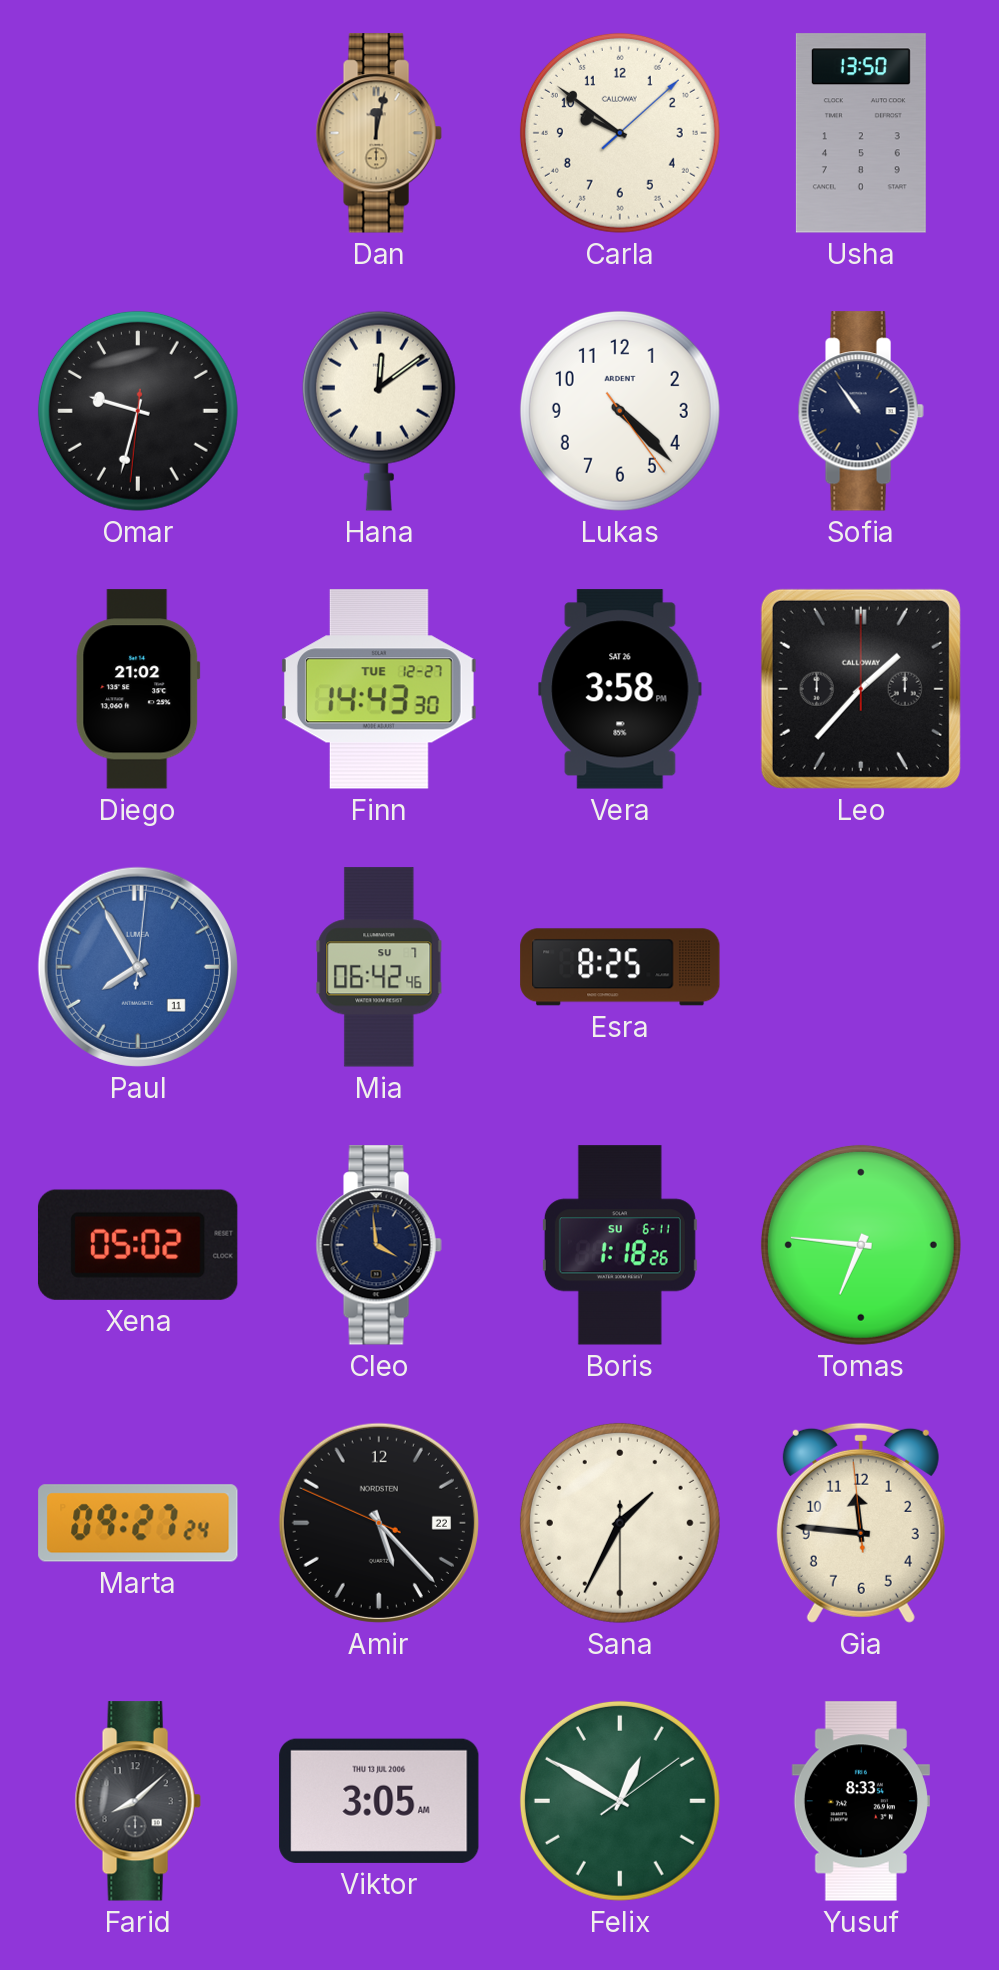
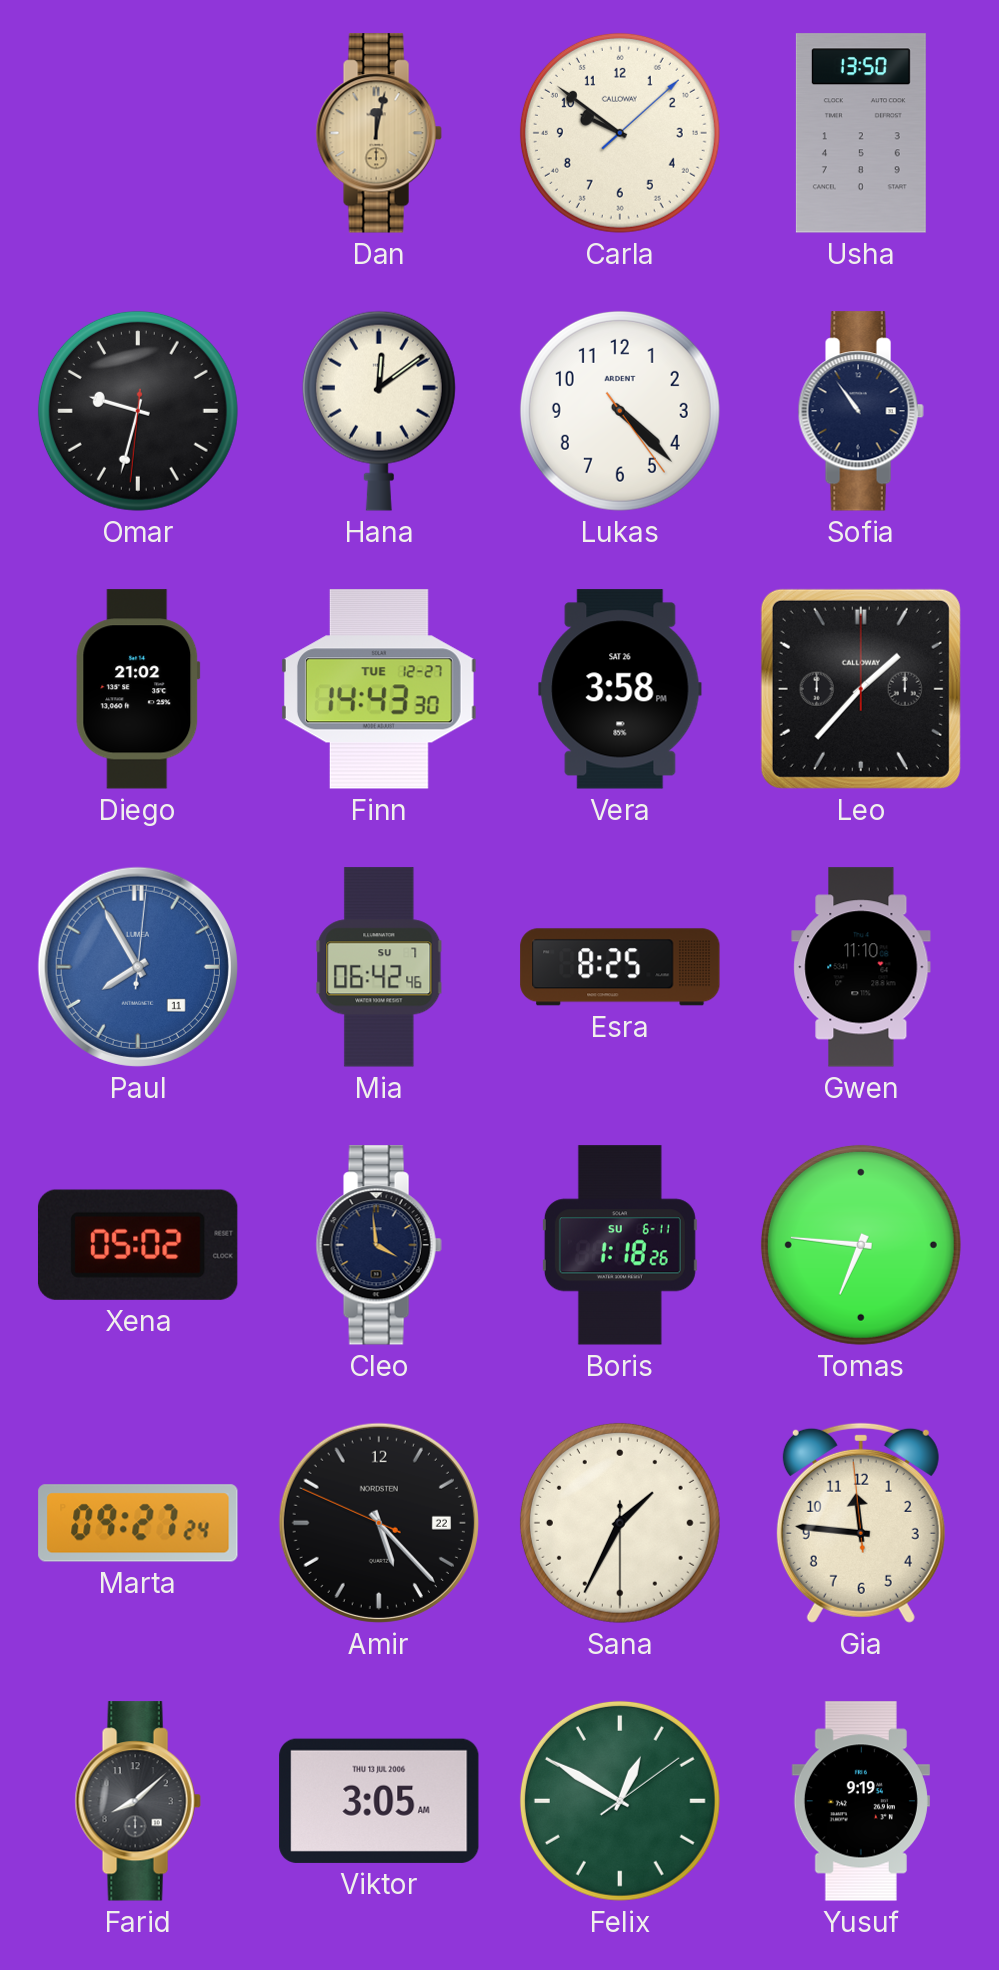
Gwen: none -> 11:10
Yusuf: 8:33 -> 9:19
